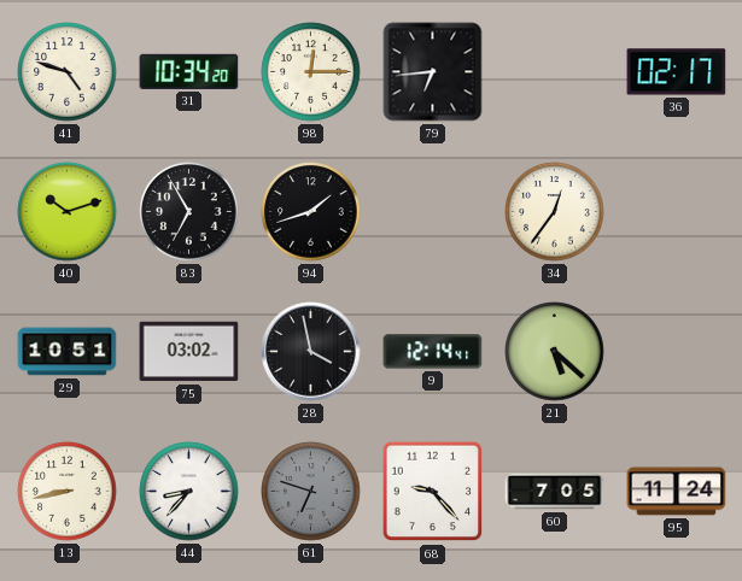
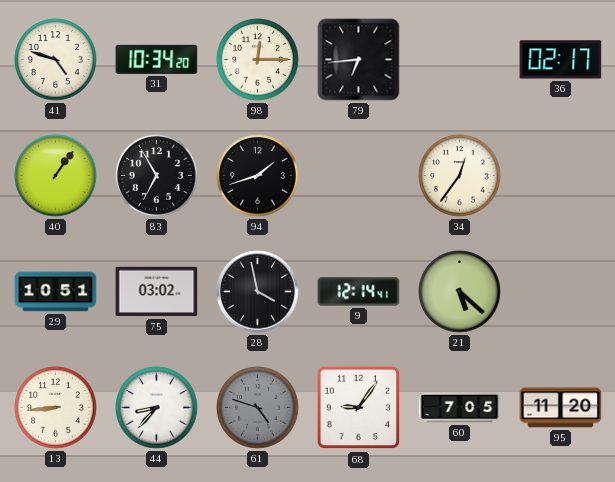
40: 10:12 -> 1:06
13: 8:43 -> 8:44
61: 6:48 -> 4:48
68: 9:23 -> 9:06
95: 11:24 -> 11:20
